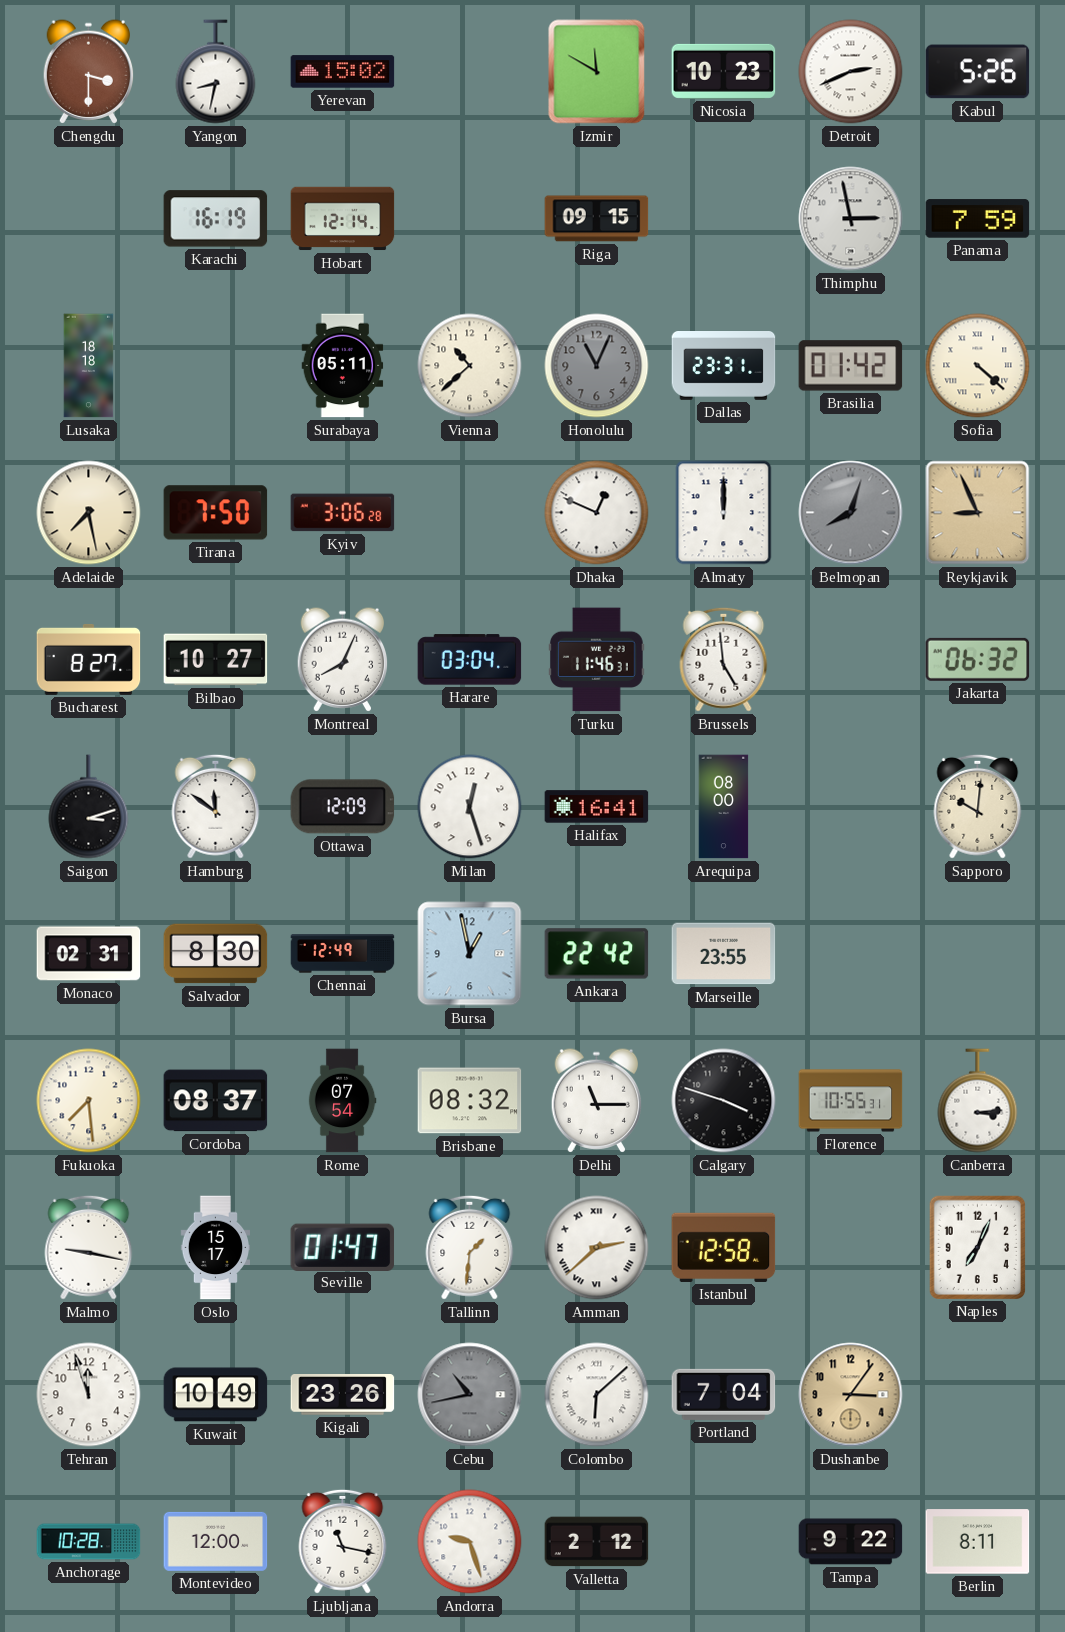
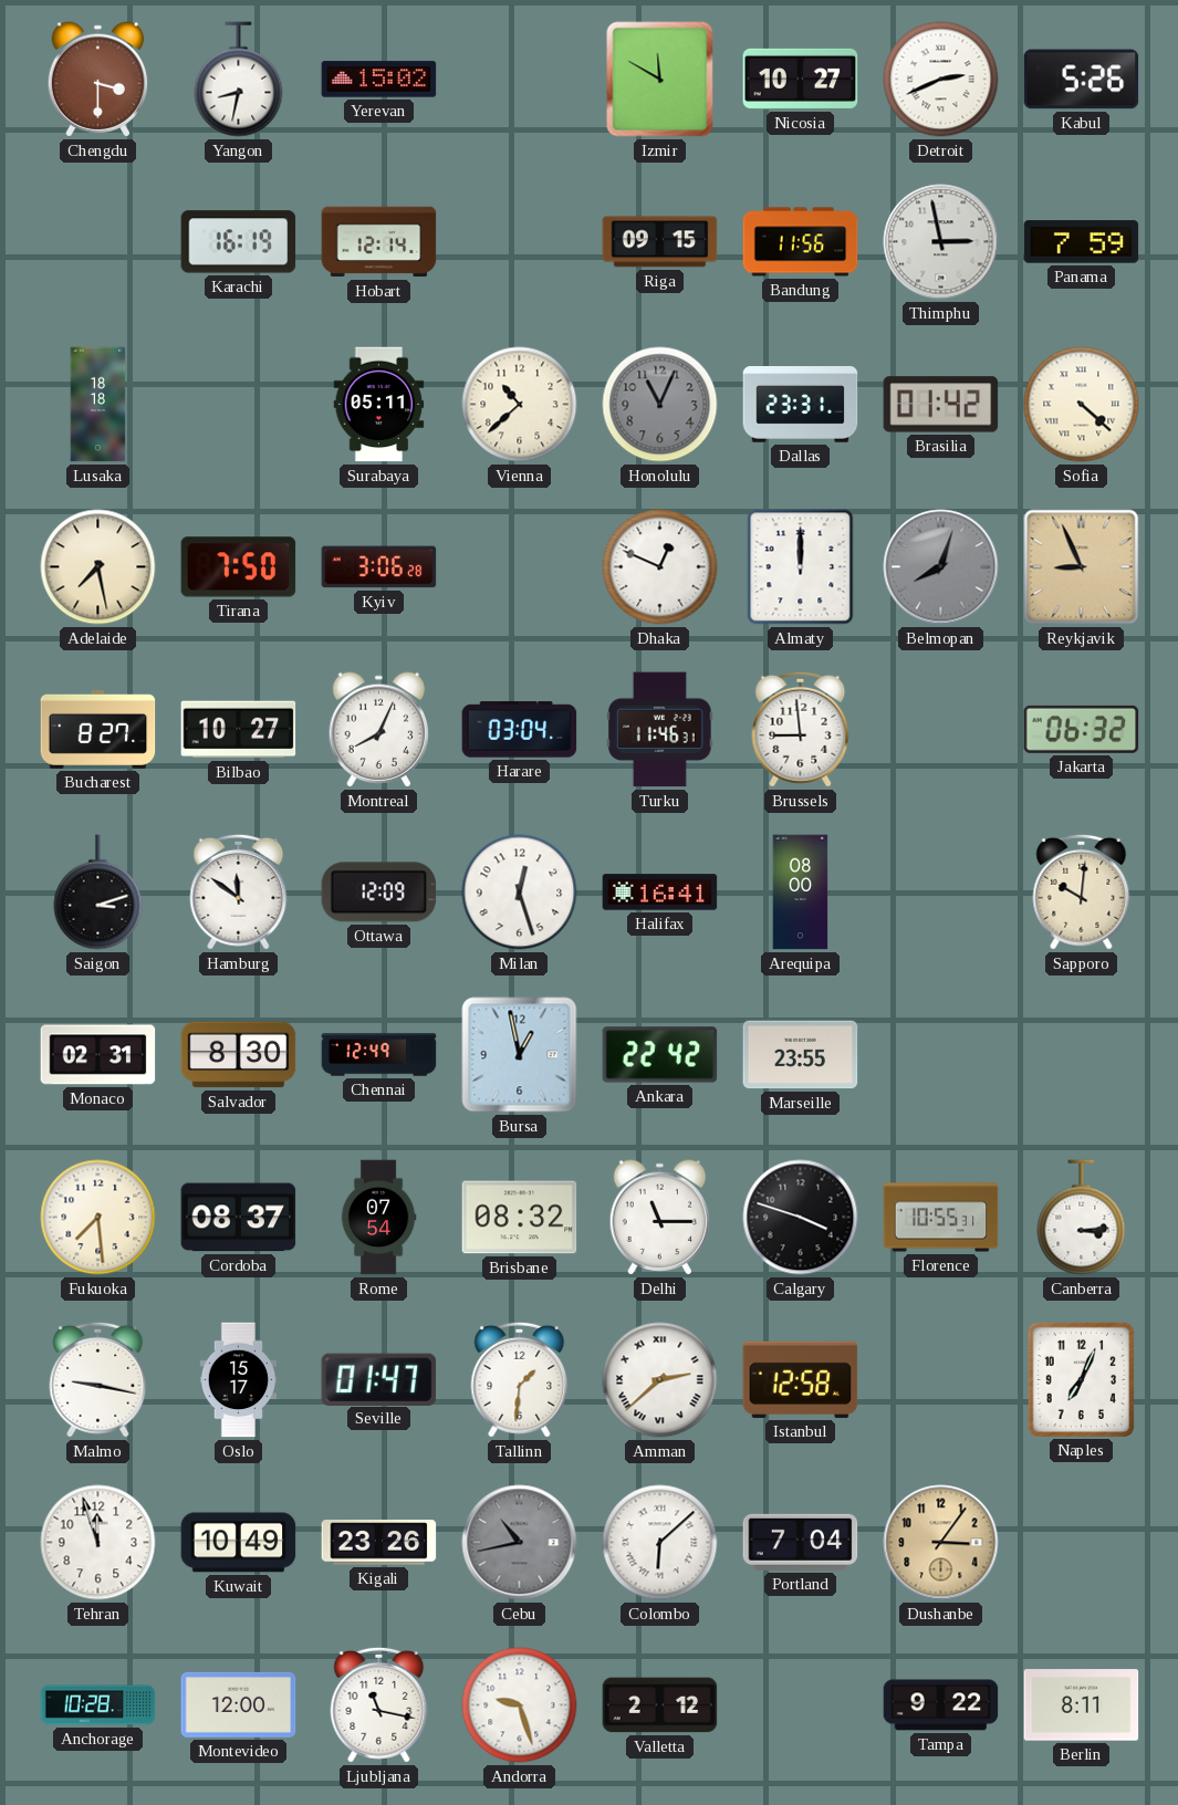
Nicosia: 10:23 -> 10:27
Bandung: none -> 11:56
Brussels: 4:59 -> 8:59
